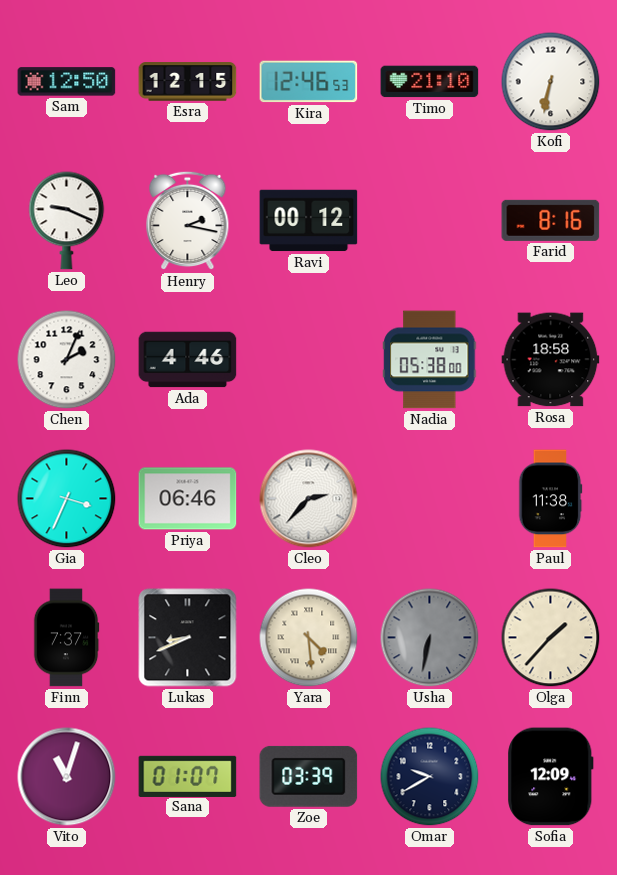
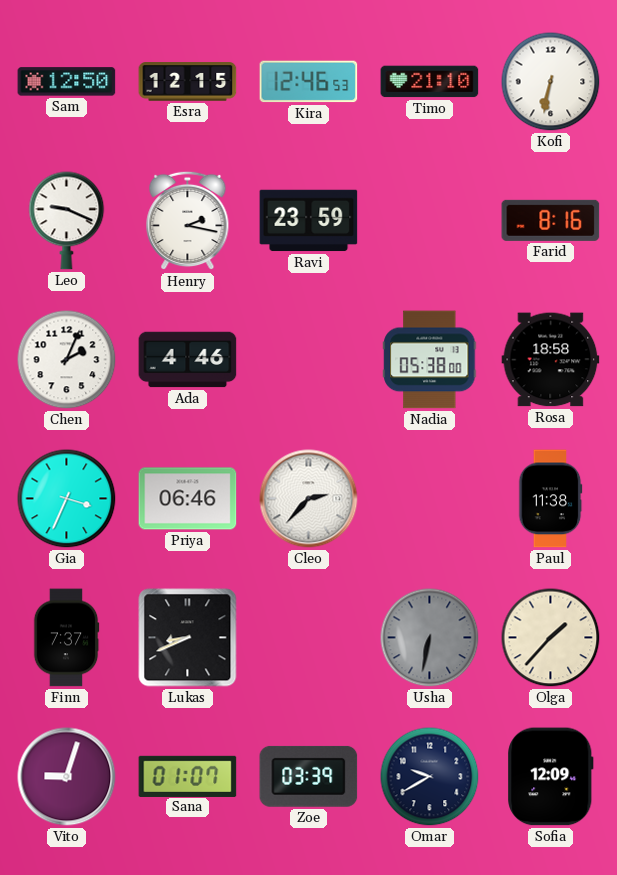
Ravi: 00:12 -> 23:59
Yara: 4:29 -> none
Vito: 11:03 -> 9:03
